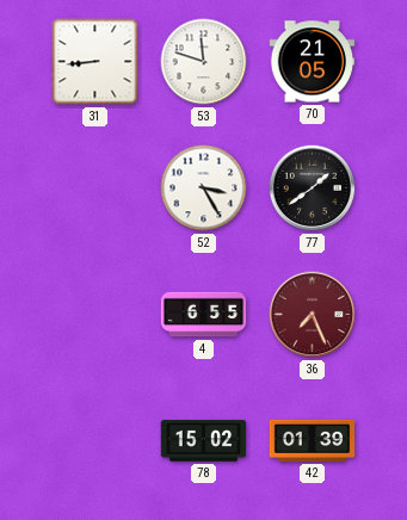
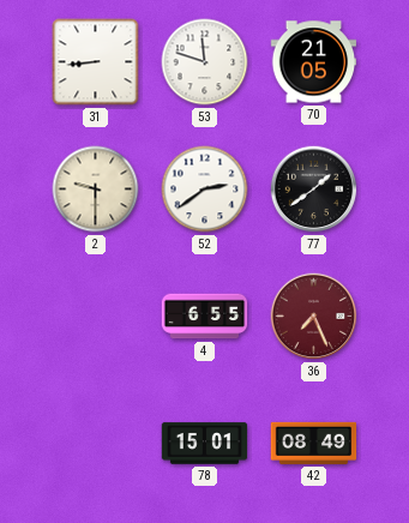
2: none -> 9:30
52: 3:25 -> 2:39
78: 15:02 -> 15:01
42: 01:39 -> 08:49
